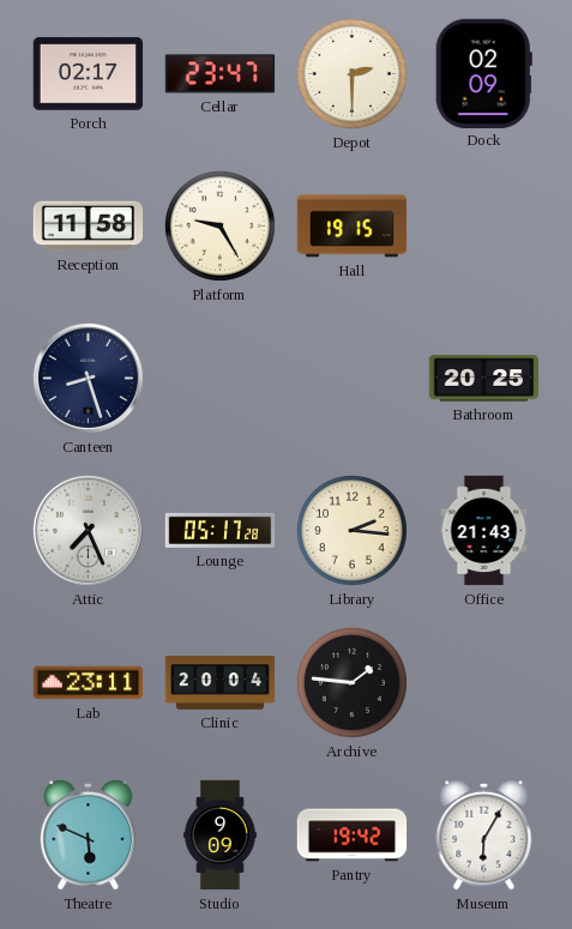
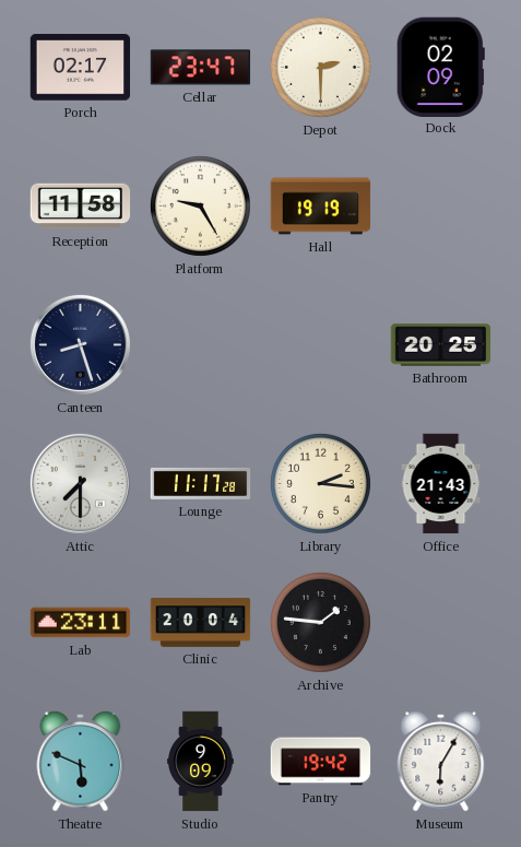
Hall: 19:15 -> 19:19
Attic: 7:26 -> 7:30
Lounge: 05:17 -> 11:17
